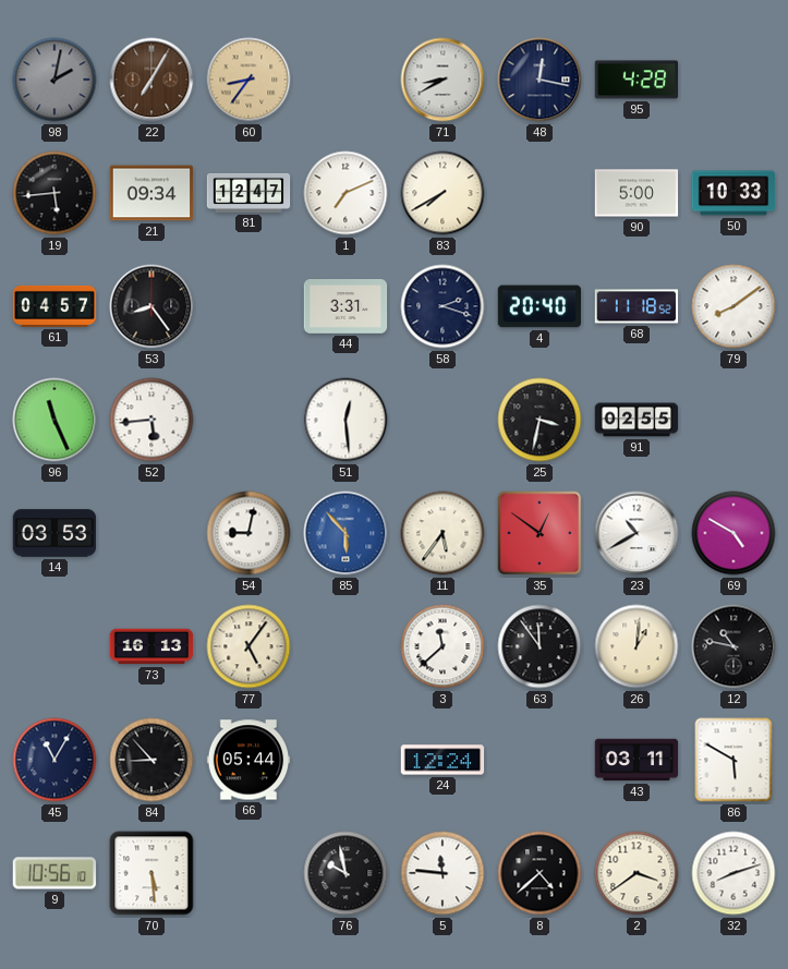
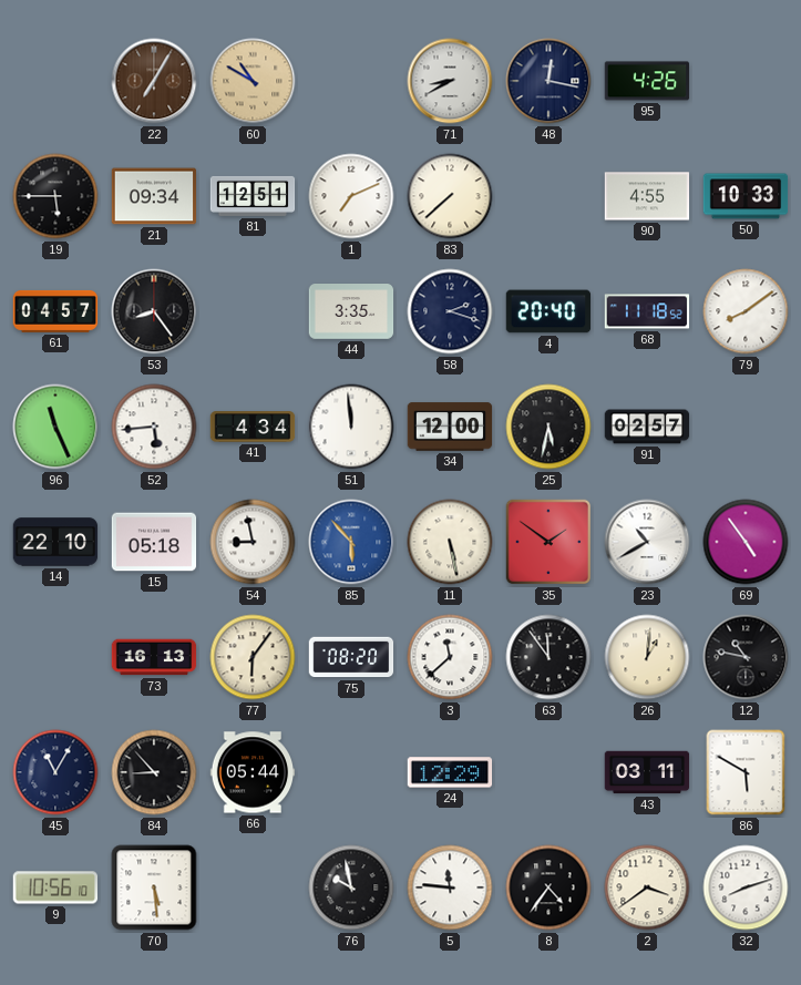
98: 2:02 -> none
60: 8:36 -> 10:50
95: 4:28 -> 4:26
19: 5:44 -> 5:45
81: 12:47 -> 12:51
83: 7:40 -> 7:38
90: 5:00 -> 4:55
44: 3:31 -> 3:35
41: none -> 4:34
51: 12:29 -> 11:59
34: none -> 12:00
25: 3:32 -> 5:32
91: 02:55 -> 02:57
14: 03:53 -> 22:10
15: none -> 05:18
54: 9:02 -> 8:58
11: 5:36 -> 5:28
35: 12:51 -> 1:51
69: 4:50 -> 4:54
77: 5:06 -> 6:06
75: none -> 08:20
24: 12:24 -> 12:29
8: 4:38 -> 4:36
